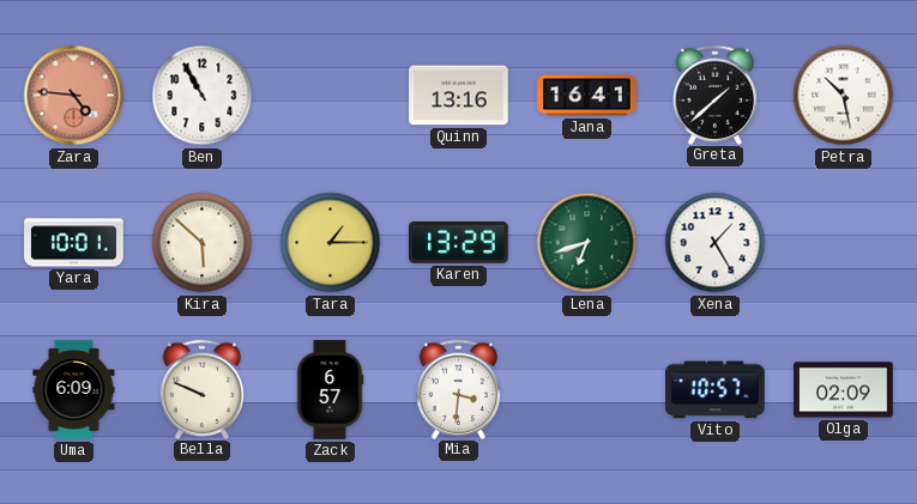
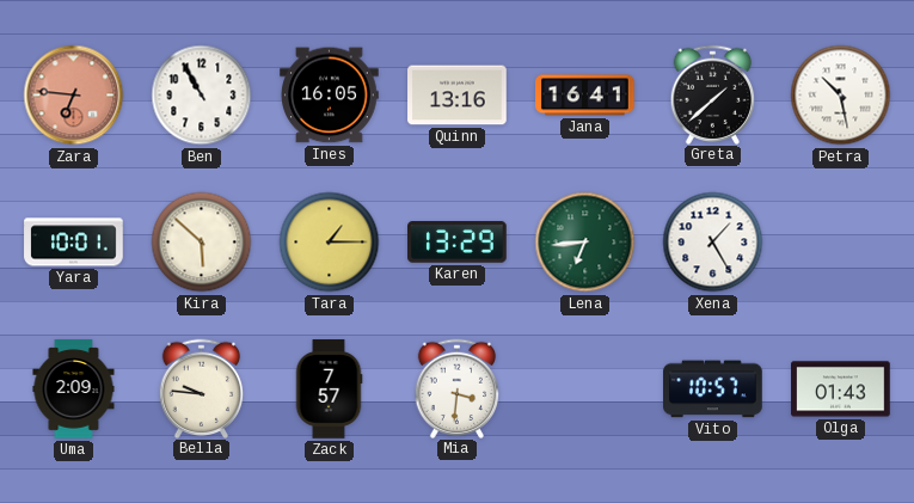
Zara: 4:46 -> 6:46
Ines: none -> 16:05
Lena: 6:42 -> 6:44
Uma: 6:09 -> 2:09
Bella: 9:49 -> 9:46
Zack: 6:57 -> 7:57
Olga: 02:09 -> 01:43
